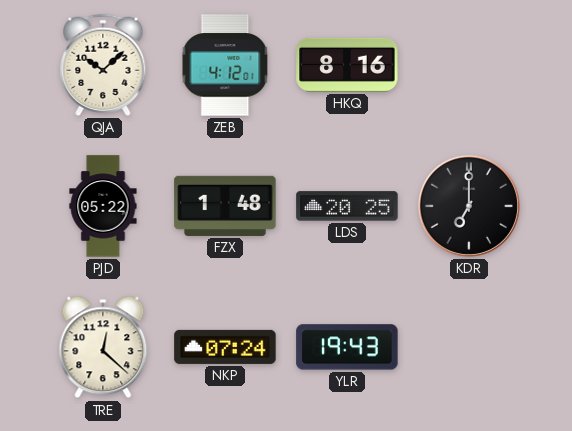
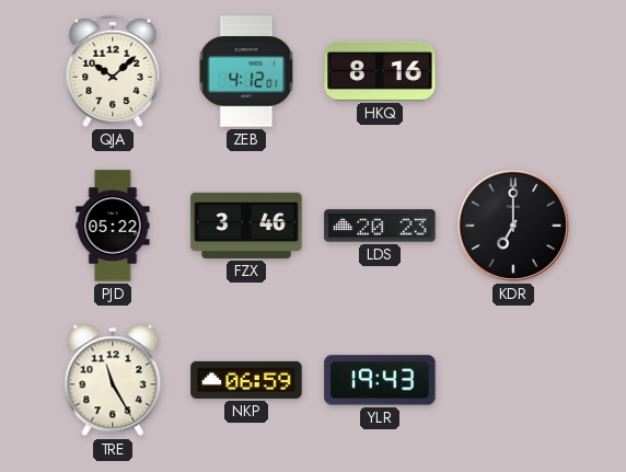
FZX: 1:48 -> 3:46
LDS: 20:25 -> 20:23
TRE: 12:22 -> 11:25
NKP: 07:24 -> 06:59
